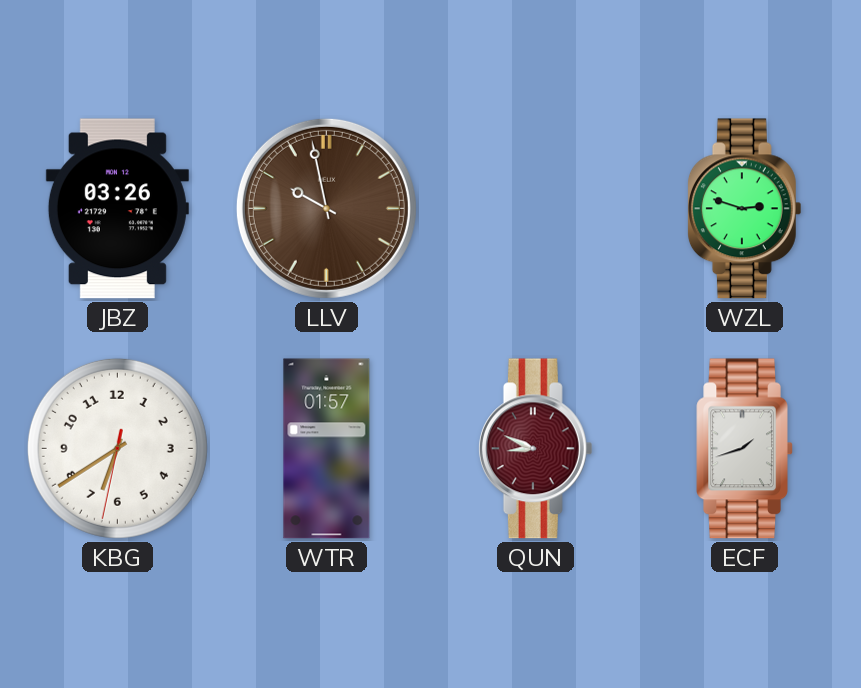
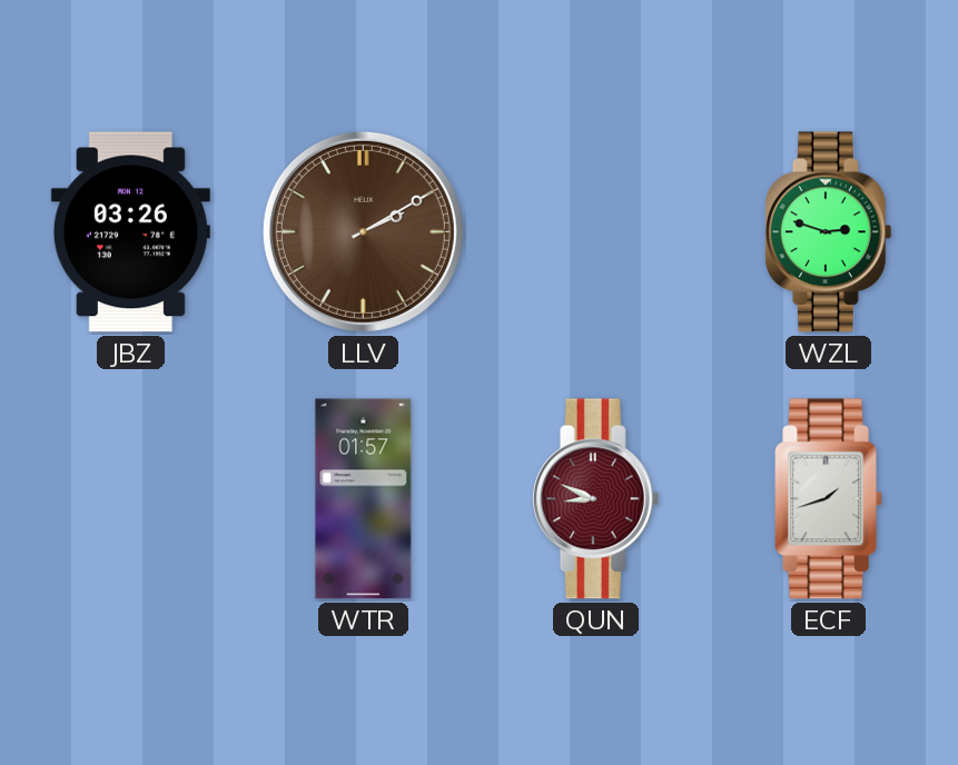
LLV: 9:58 -> 2:10
KBG: 6:39 -> none
